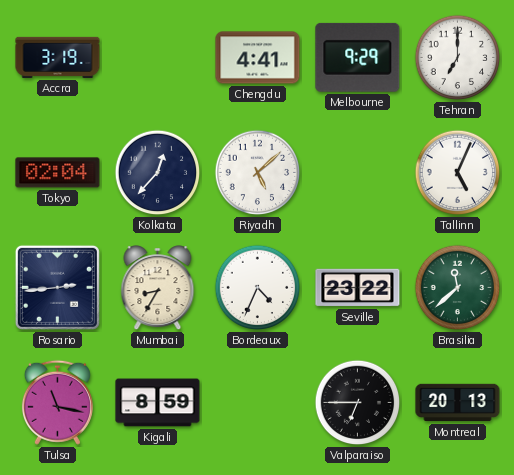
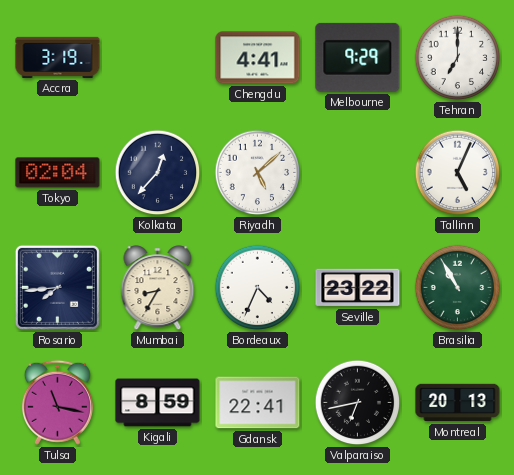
Rosario: 2:44 -> 7:44
Brasilia: 11:38 -> 10:55
Gdansk: none -> 22:41
Valparaiso: 6:45 -> 6:43
